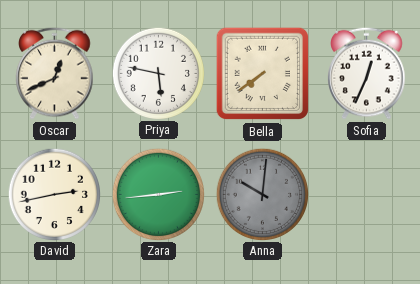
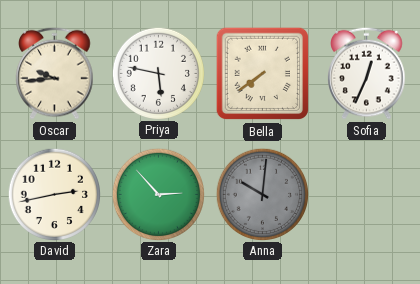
Oscar: 12:41 -> 9:44
Zara: 2:44 -> 2:53
